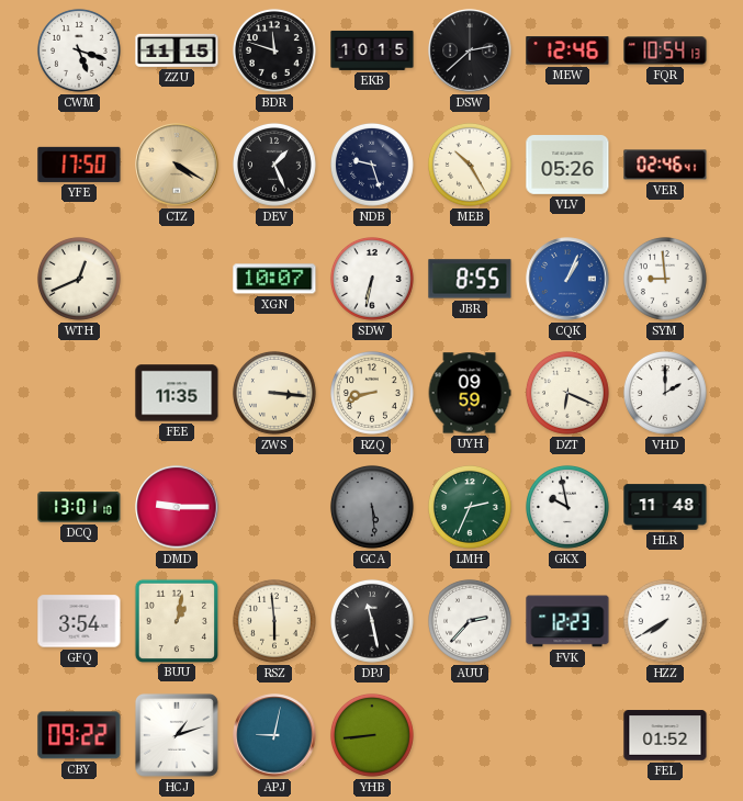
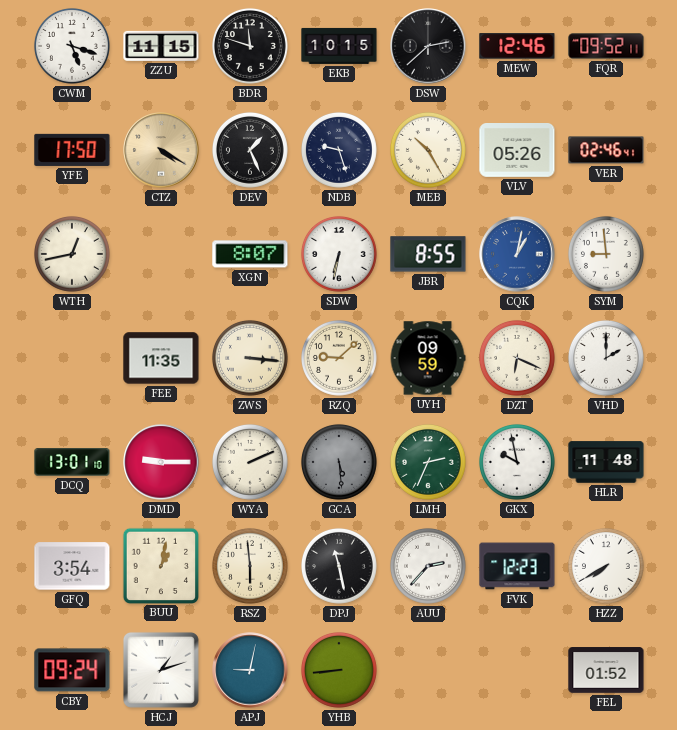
FQR: 10:54 -> 09:52
WTH: 12:41 -> 12:43
XGN: 10:07 -> 8:07
CQK: 1:04 -> 1:02
RZQ: 8:42 -> 9:08
WYA: none -> 2:11
CBY: 09:22 -> 09:24
